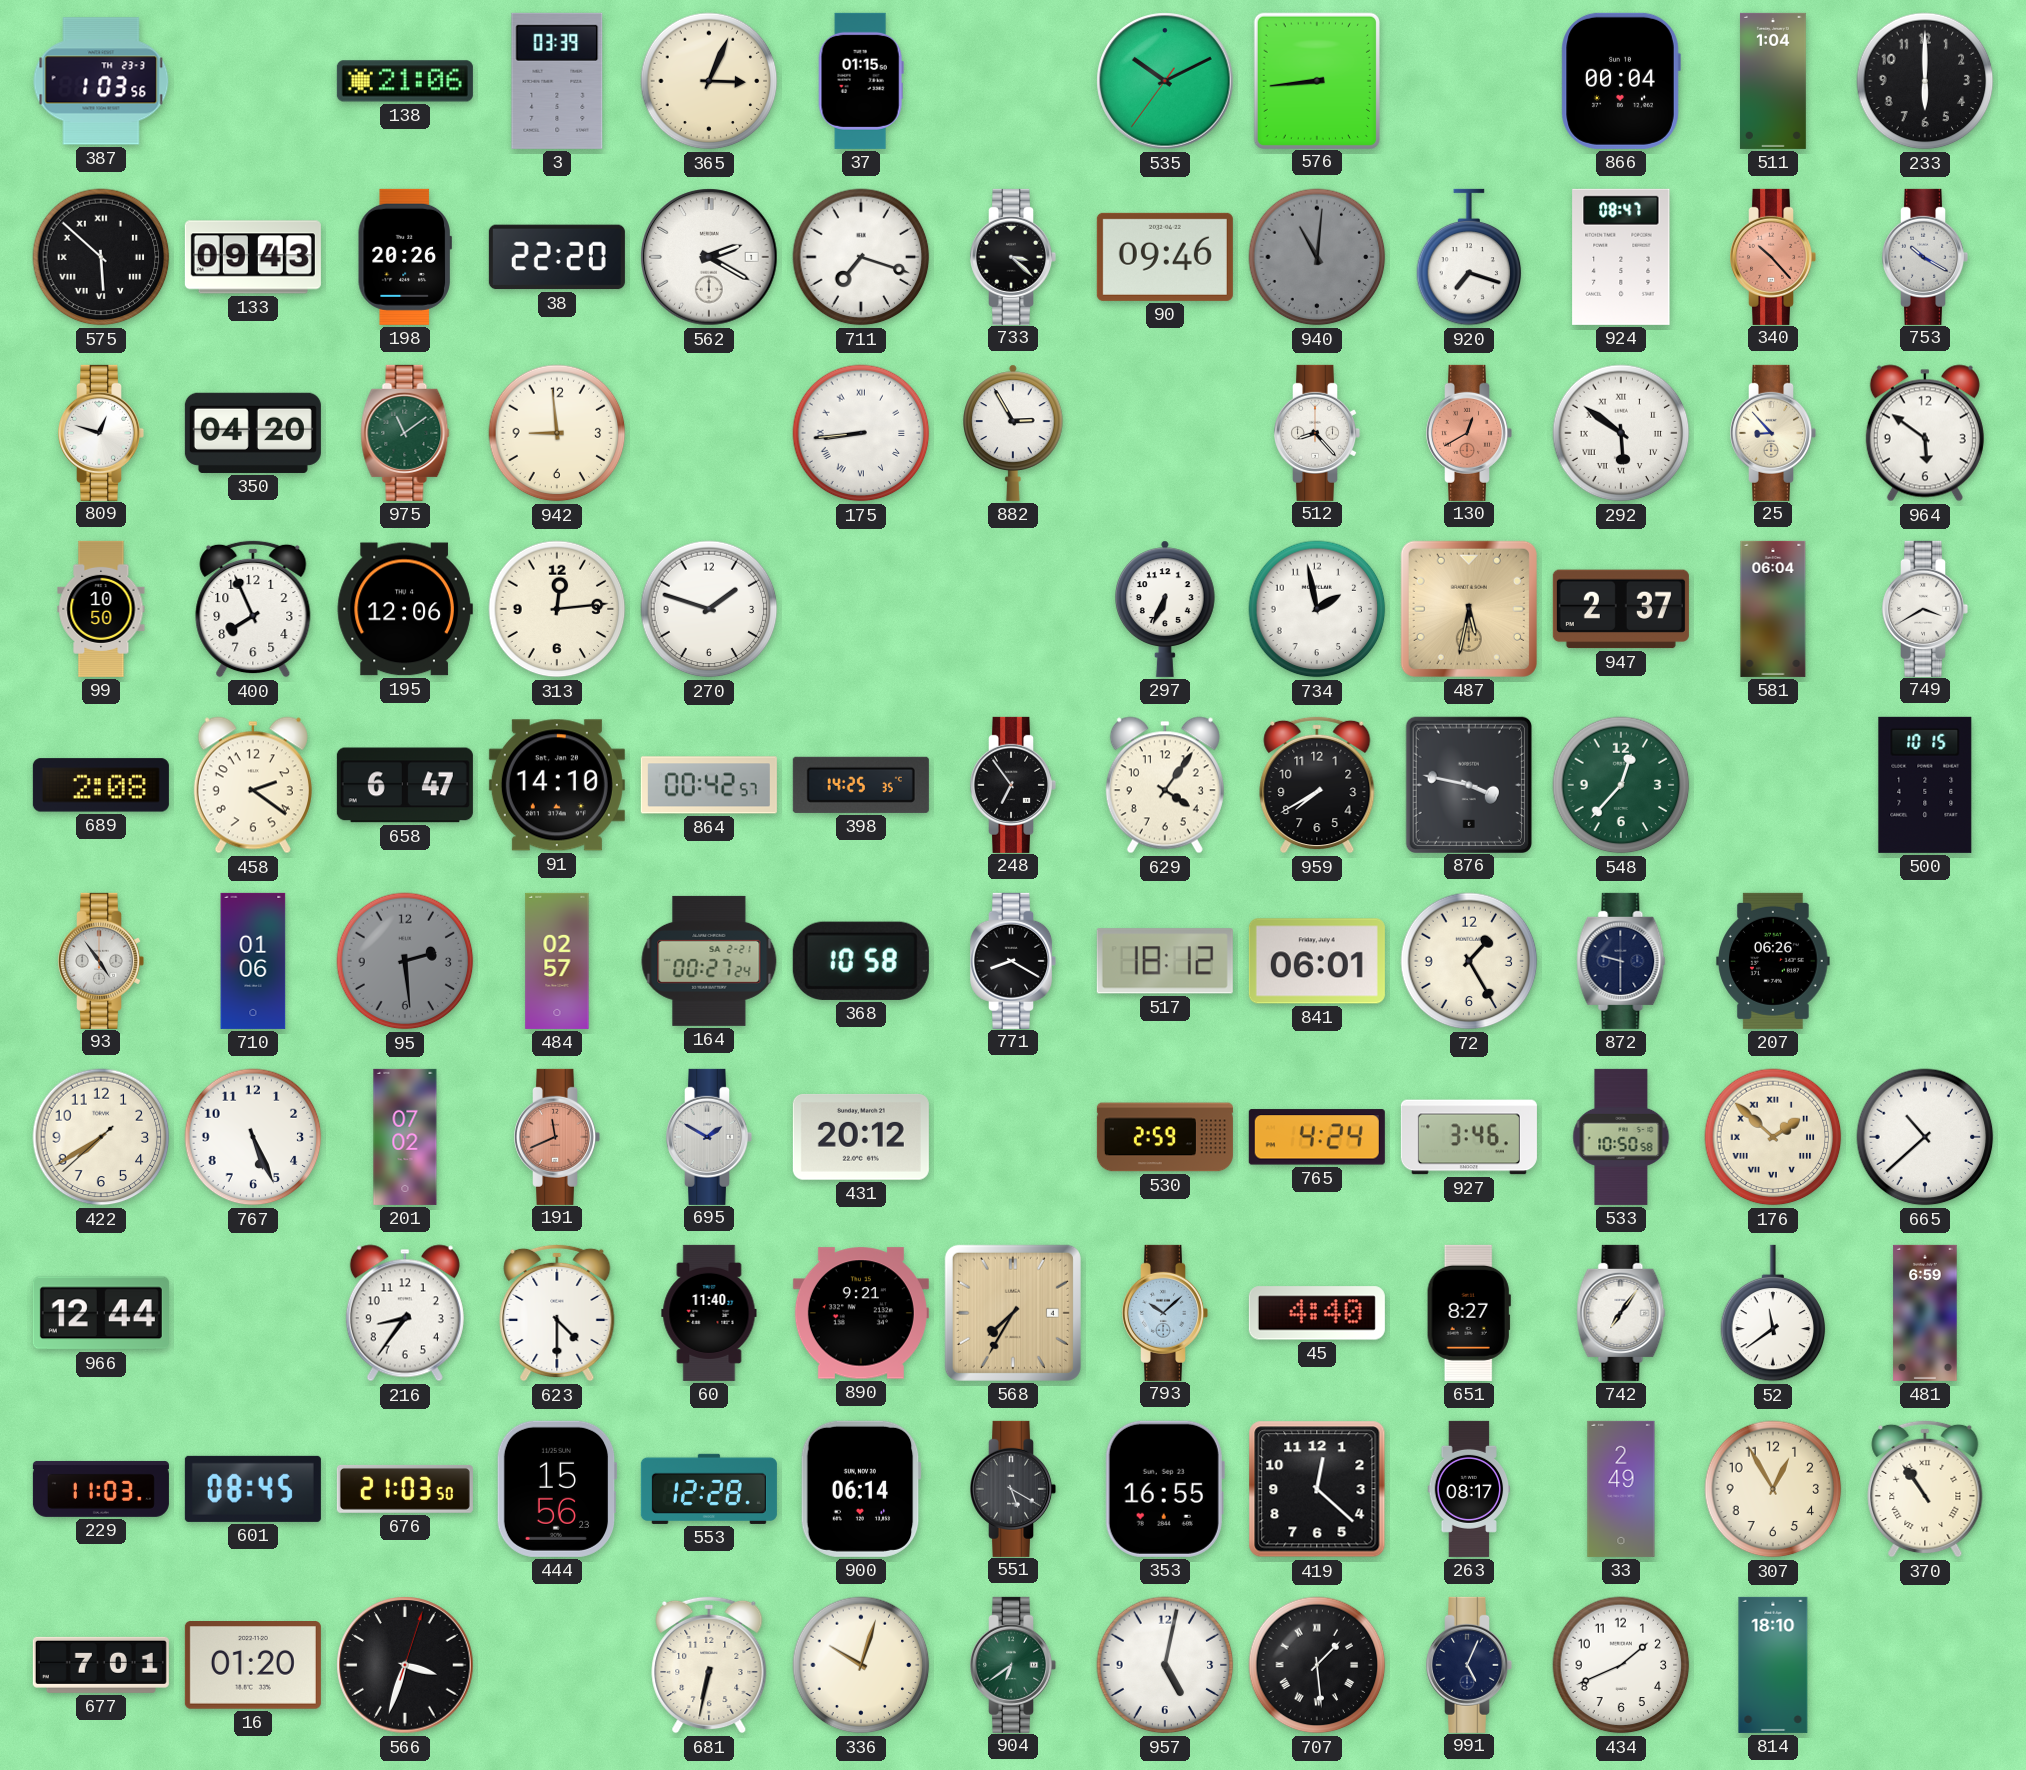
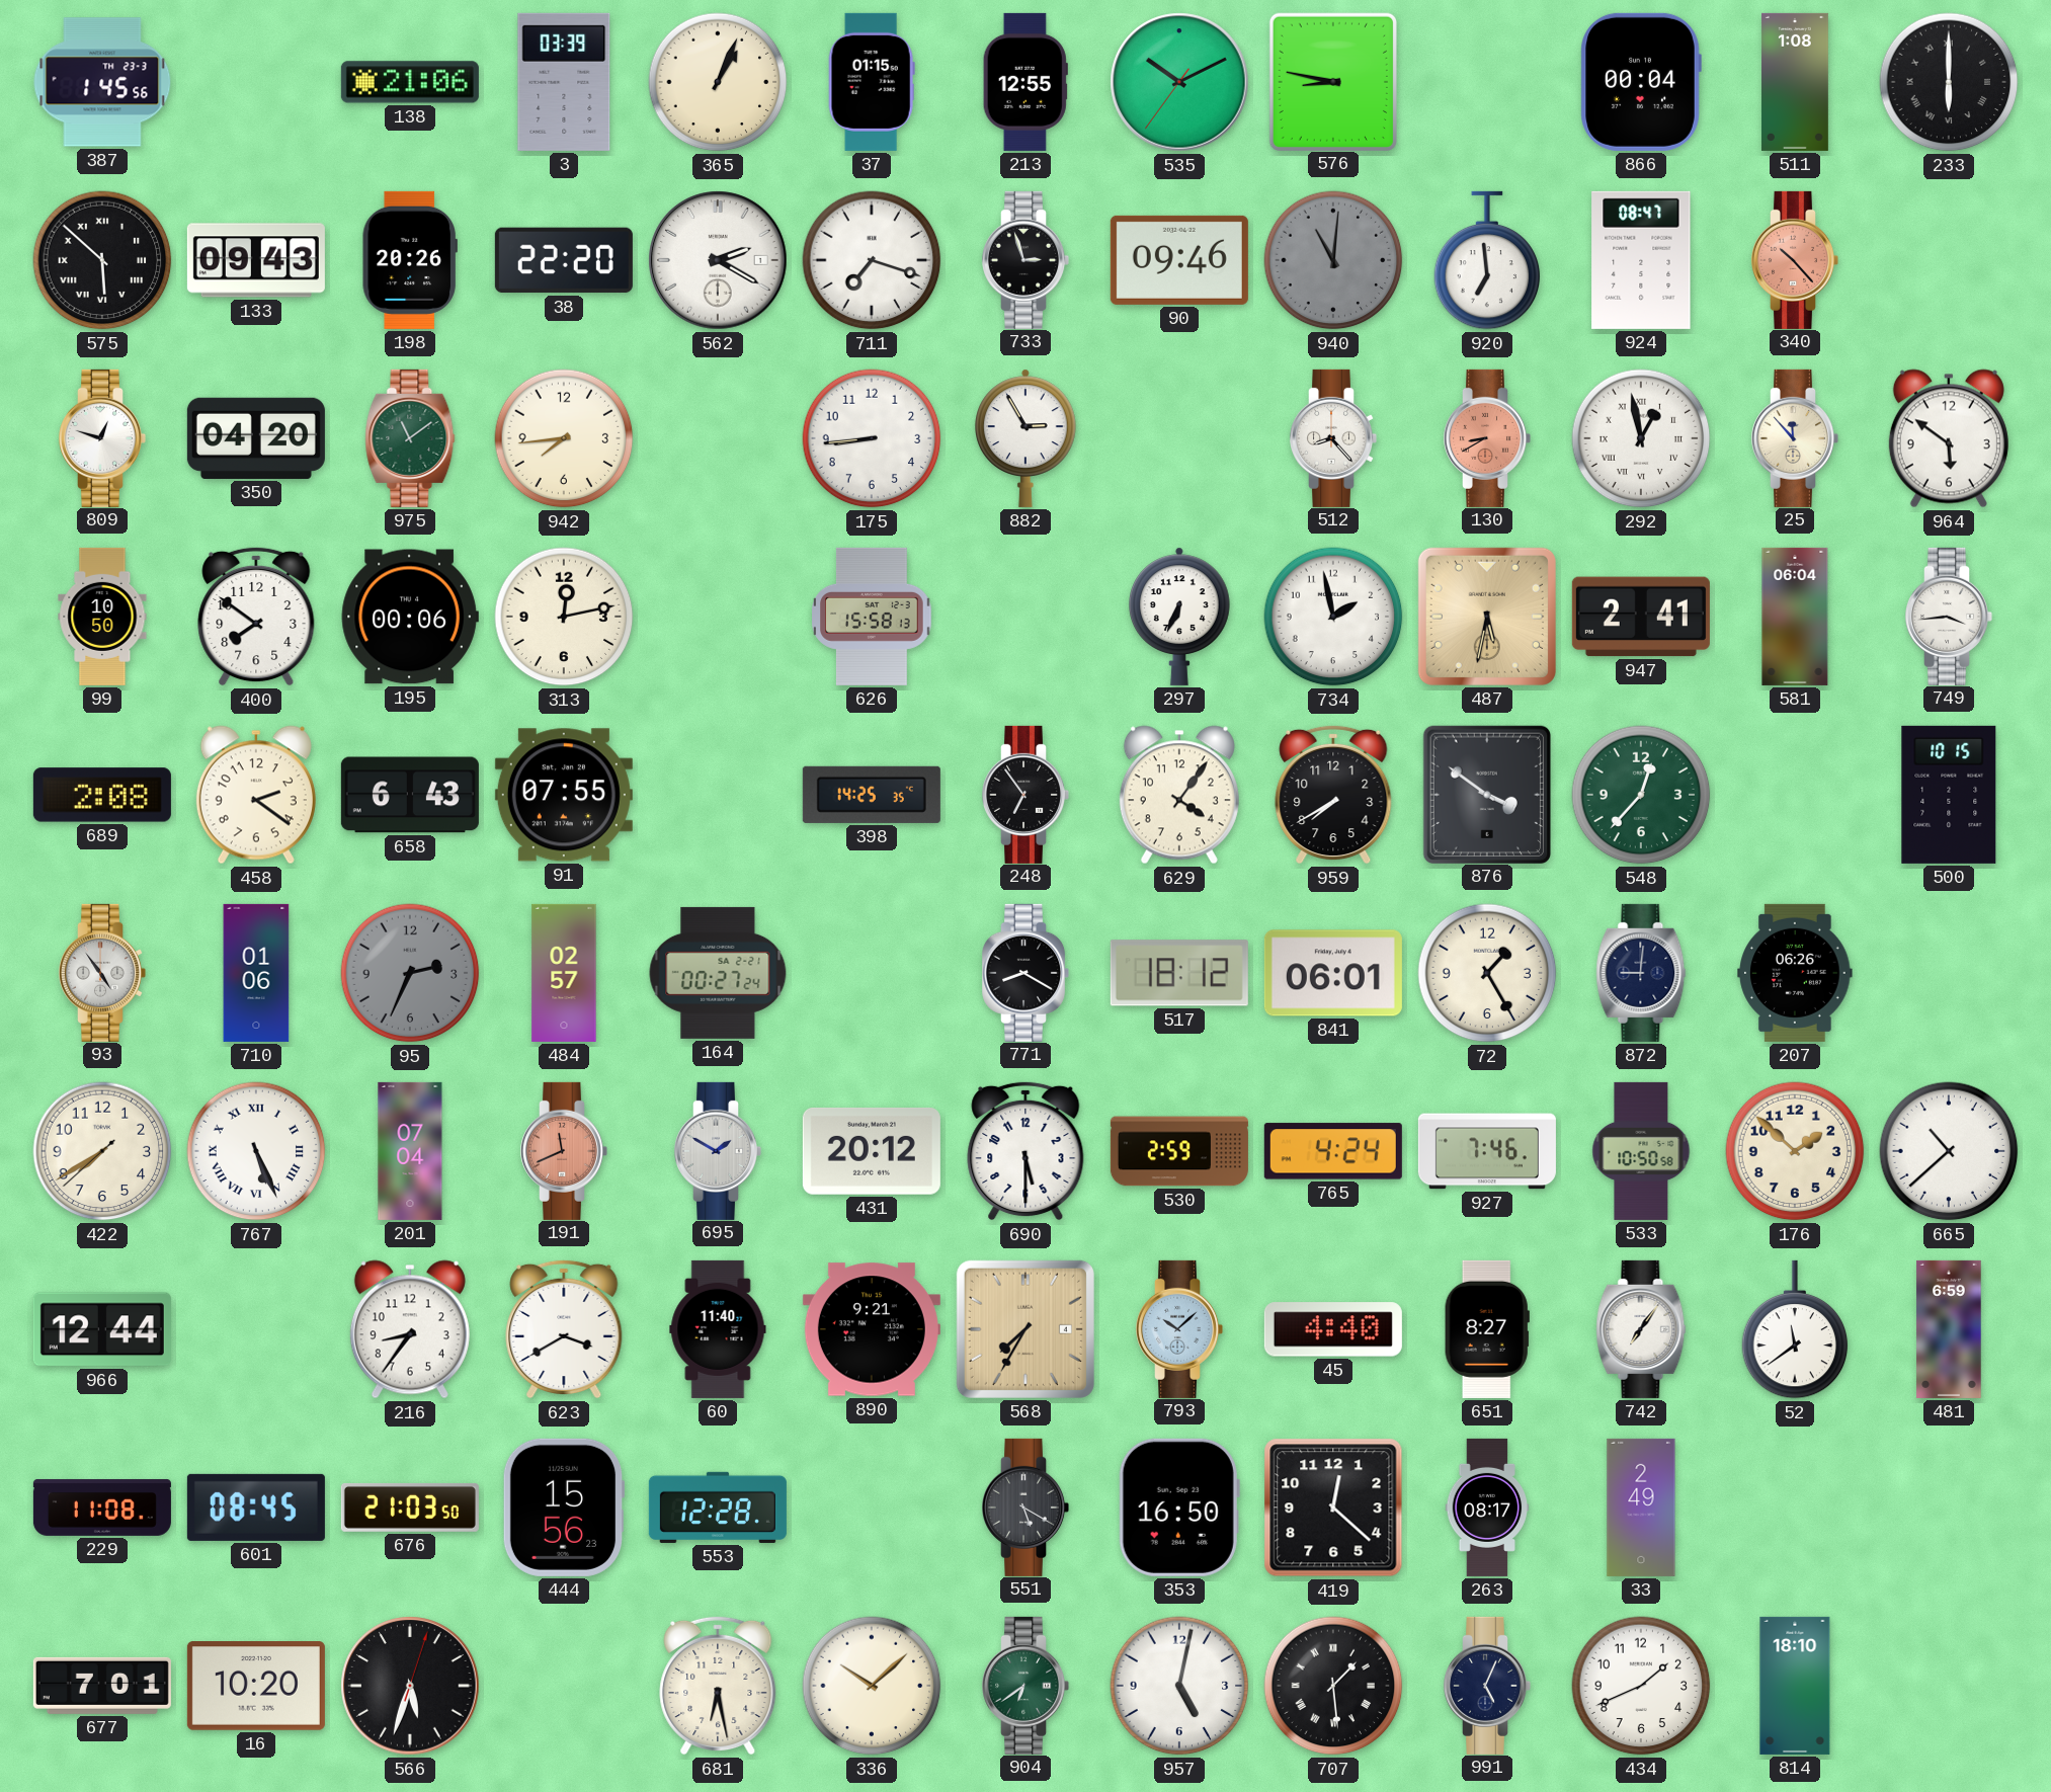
387: 1:03 -> 1:45
365: 3:04 -> 1:04
213: none -> 12:55
576: 8:44 -> 8:47
511: 1:04 -> 1:08
233 numerals: Arabic -> Roman
733: 3:22 -> 2:57
920: 7:18 -> 6:59
753: 10:20 -> none
942: 8:59 -> 7:44
175 numerals: Roman -> Arabic
130: 12:40 -> 8:40
292: 5:51 -> 12:58
25: 8:53 -> 11:53
400: 7:56 -> 7:51
195: 12:06 -> 00:06
313: 12:14 -> 12:13
270: 1:48 -> none
626: none -> 15:58
947: 2:37 -> 2:41
749: 3:40 -> 3:44
658: 6:47 -> 6:43
91: 14:10 -> 07:55
864: 00:42 -> none
876: 3:47 -> 3:51
95: 2:29 -> 2:34
368: 10:58 -> none
872: 9:30 -> 9:01
767 numerals: Arabic -> Roman
201: 07:02 -> 07:04
690: none -> 5:30
927: 3:46 -> 7:46
176 numerals: Roman -> Arabic
623: 4:30 -> 3:40
229: 11:03 -> 11:08
900: 06:14 -> none
353: 16:55 -> 16:50
307: 12:55 -> none
370: 10:54 -> none
16: 01:20 -> 10:20
566: 3:33 -> 5:33
681: 6:32 -> 6:28
336: 10:03 -> 10:08
